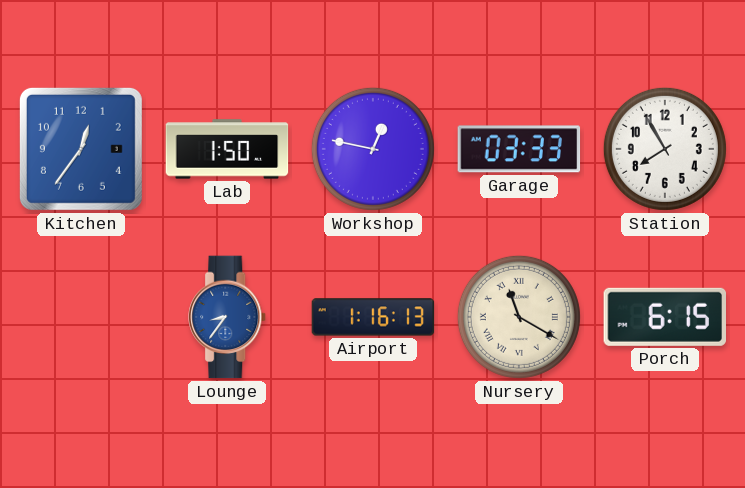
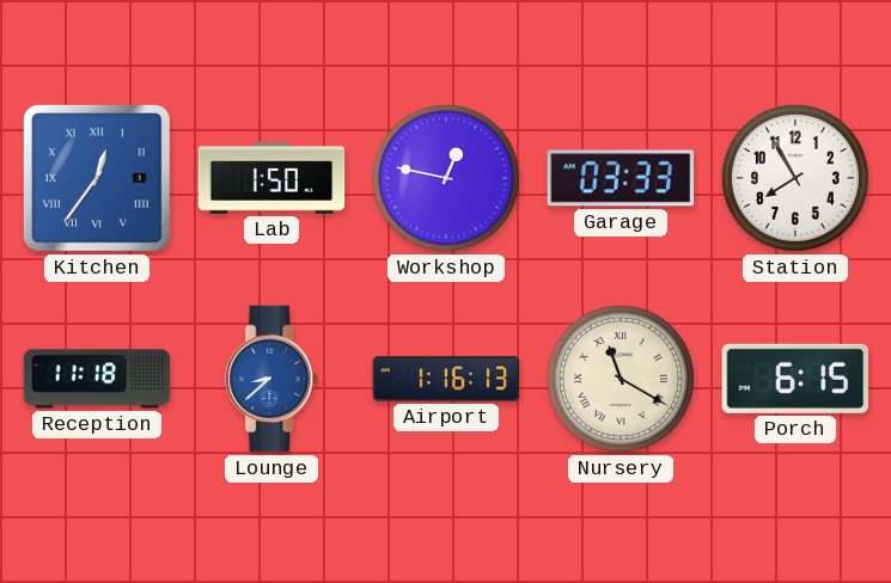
Kitchen numerals: Arabic -> Roman
Reception: none -> 11:18
Lounge: 8:36 -> 8:38
